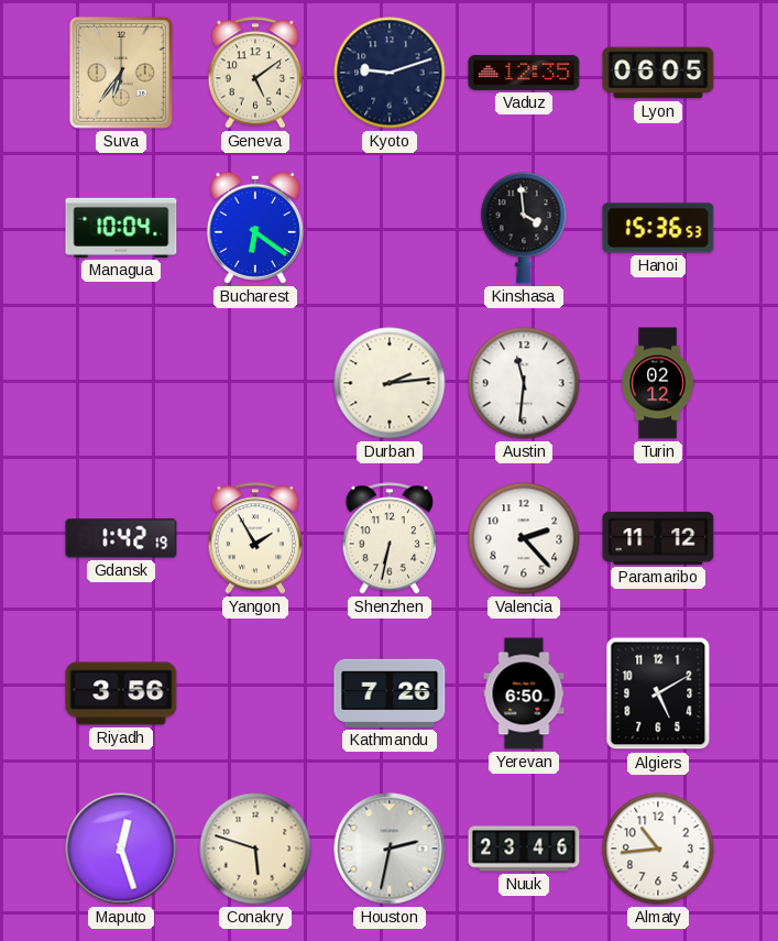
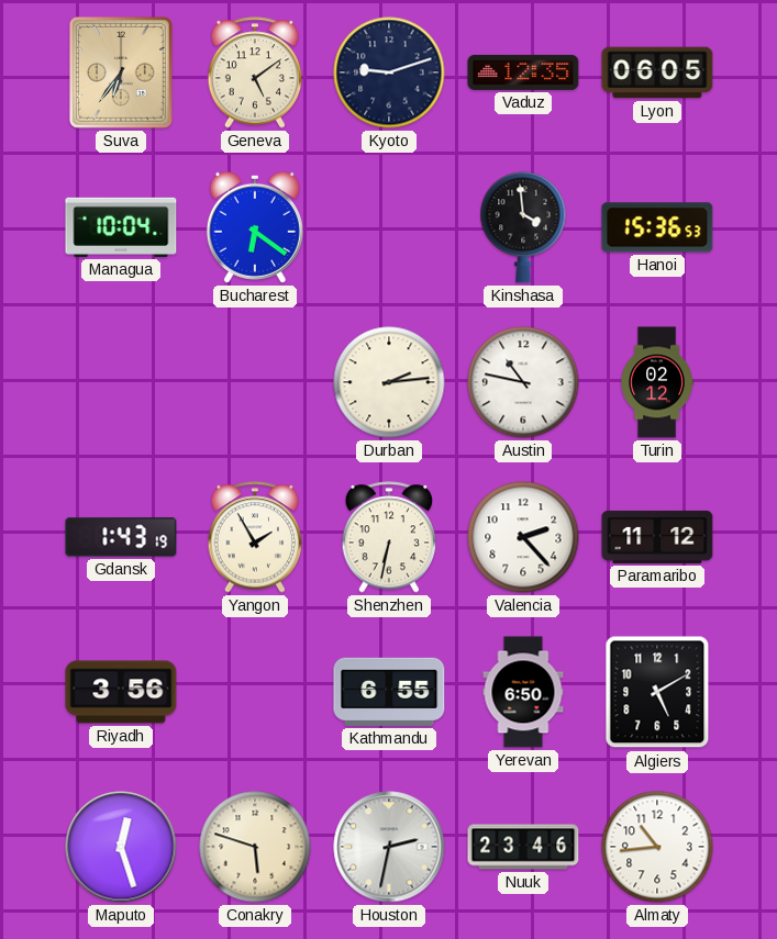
Austin: 11:31 -> 10:47
Gdansk: 1:42 -> 1:43
Kathmandu: 7:26 -> 6:55
